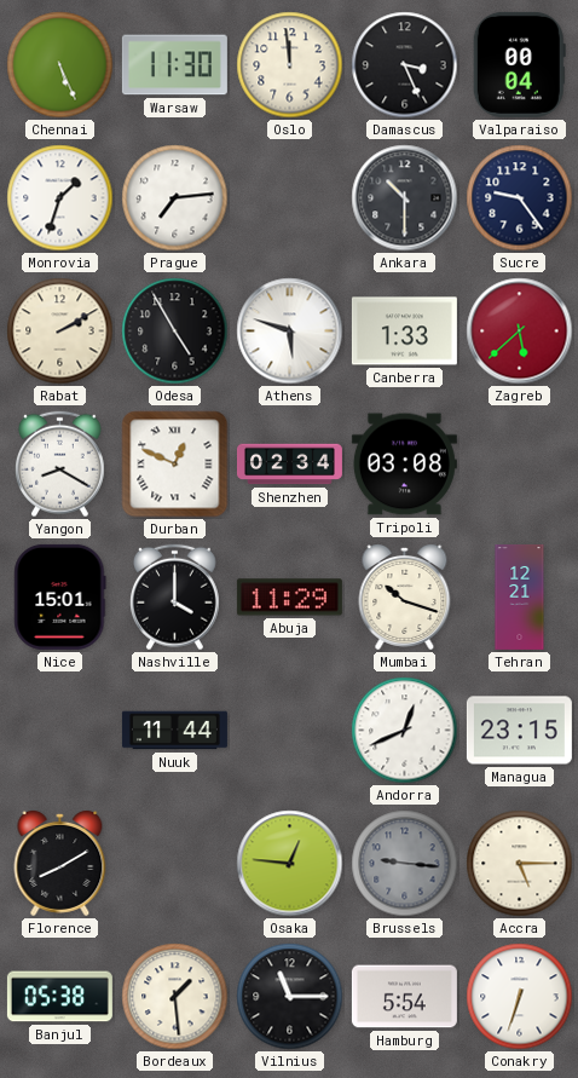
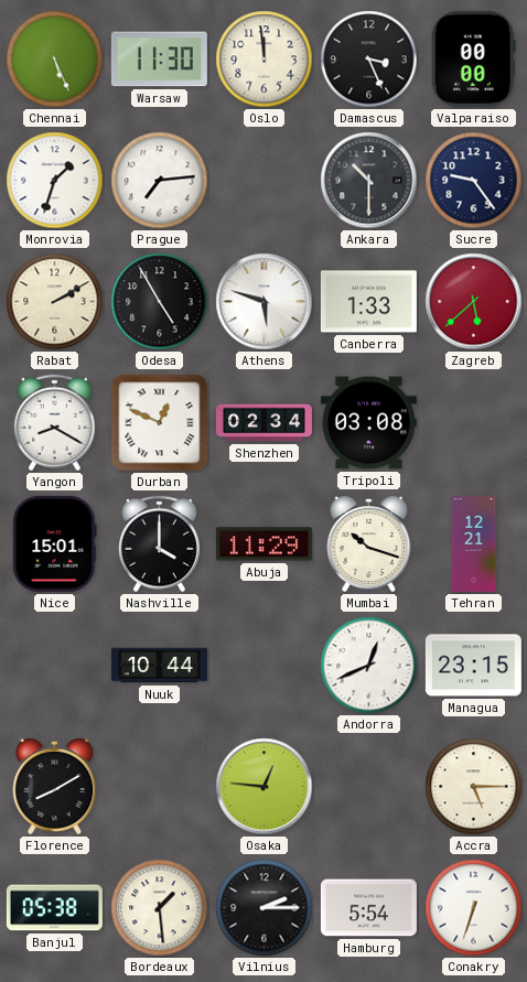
Valparaiso: 00:04 -> 00:00
Nuuk: 11:44 -> 10:44
Brussels: 9:16 -> none
Vilnius: 11:15 -> 2:15
